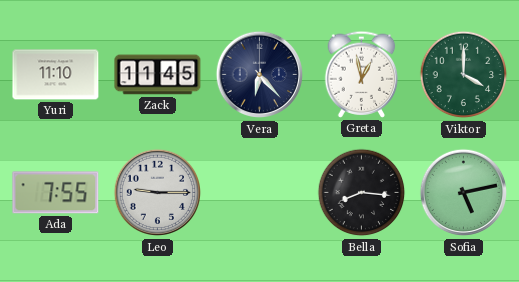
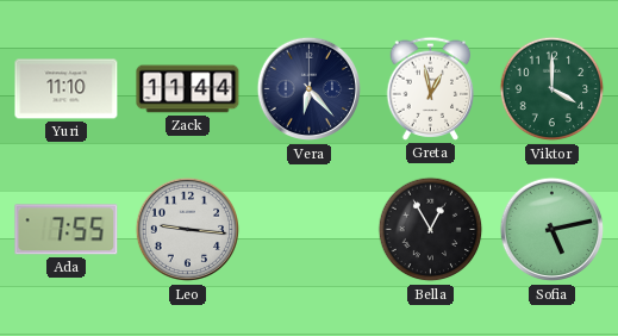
Zack: 11:45 -> 11:44
Leo: 9:15 -> 9:16
Bella: 8:16 -> 12:55
